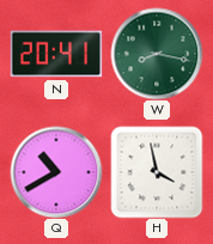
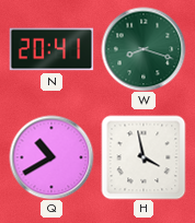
W: 8:17 -> 8:18
